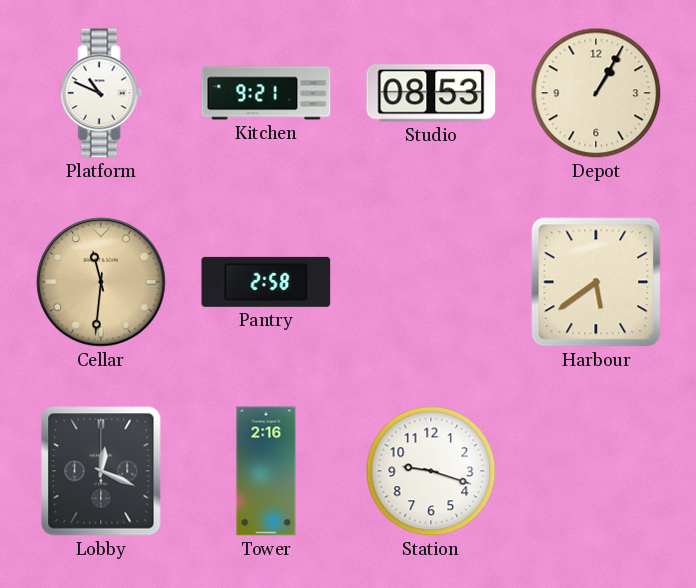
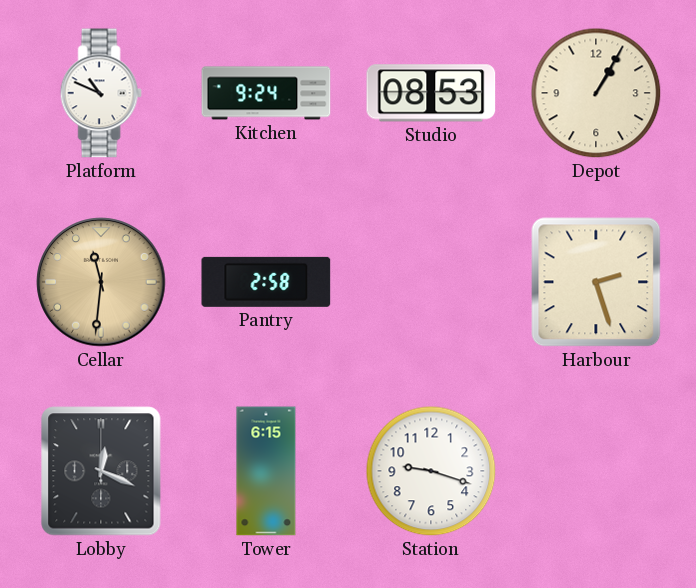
Kitchen: 9:21 -> 9:24
Harbour: 5:39 -> 2:27
Tower: 2:16 -> 6:15
